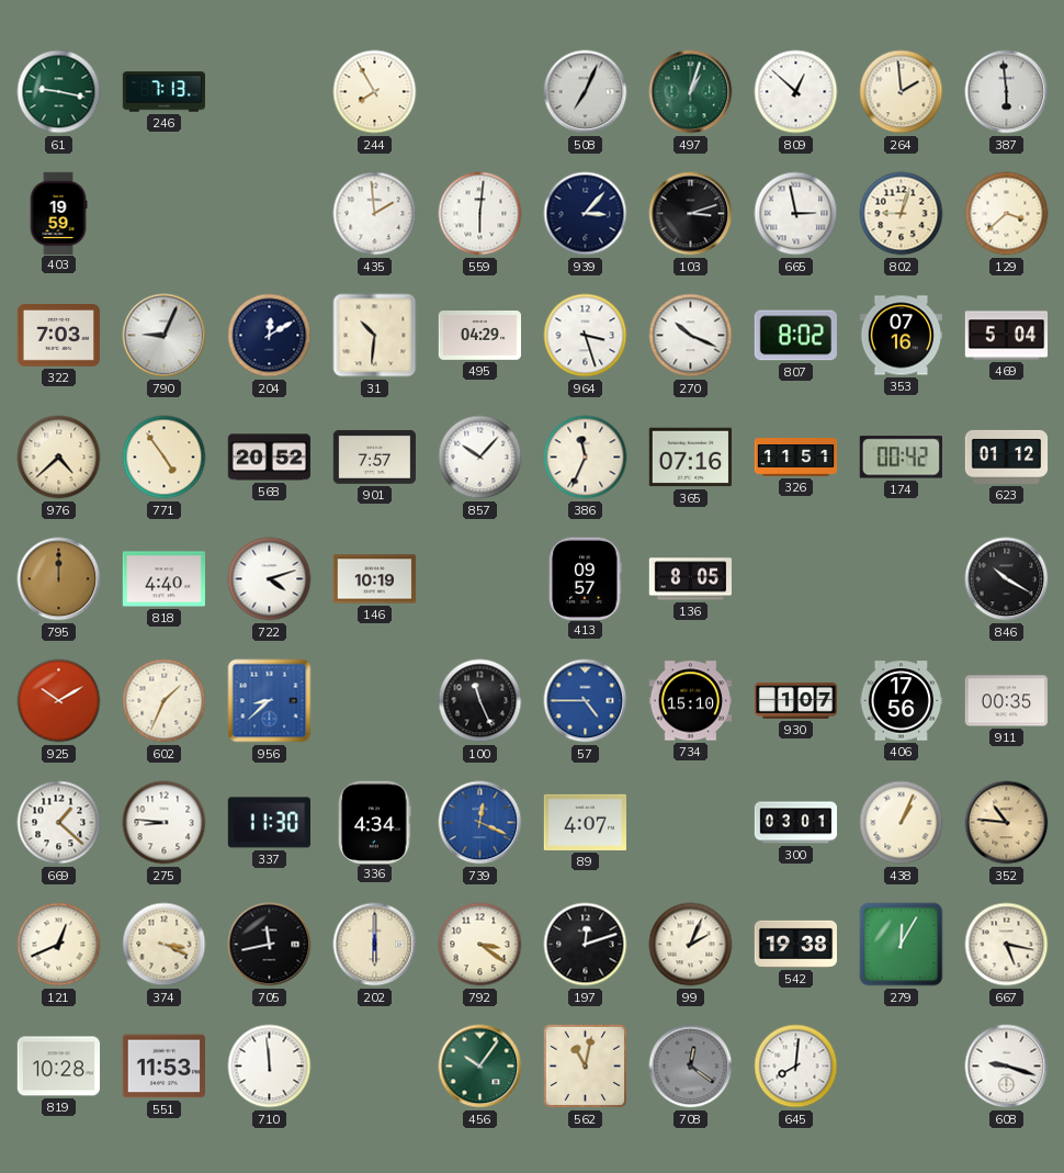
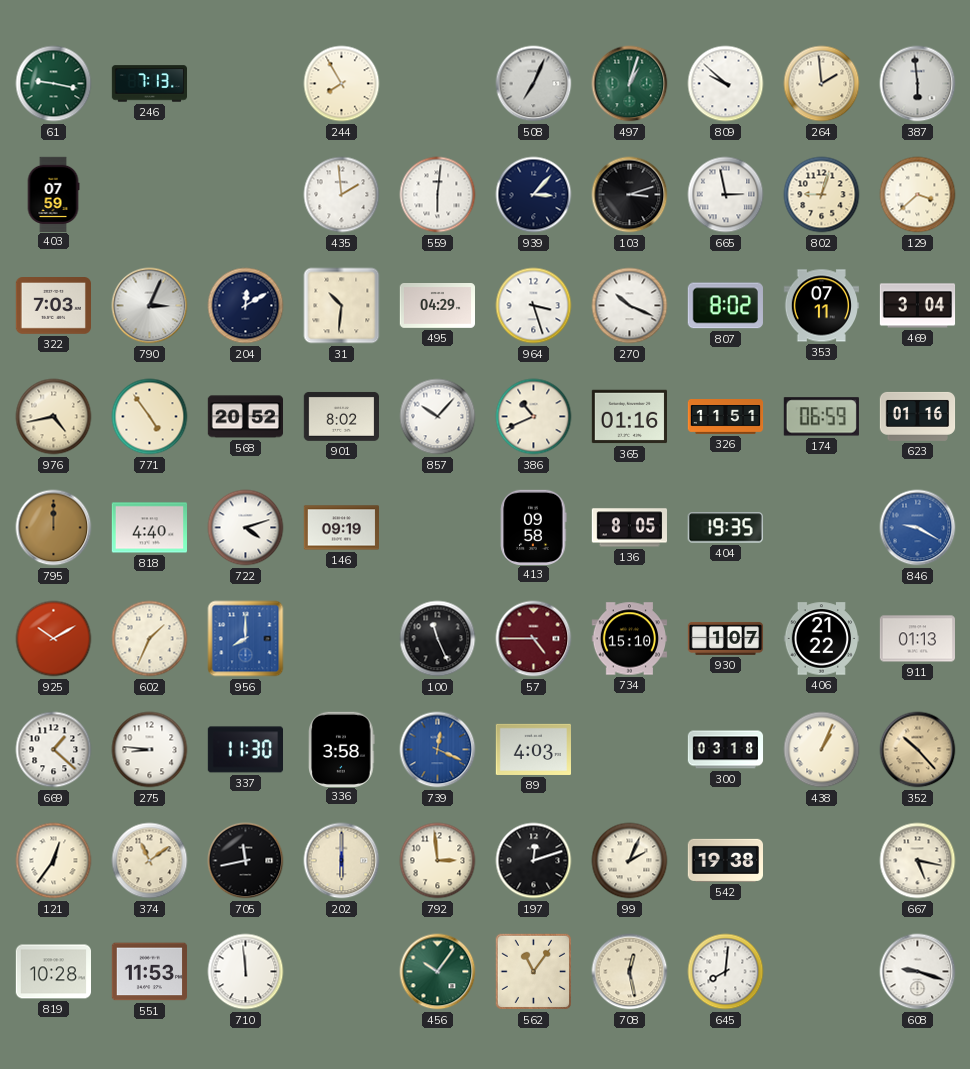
809: 12:52 -> 9:52
403: 19:59 -> 07:59
790: 9:04 -> 3:04
353: 07:16 -> 07:11
469: 5:04 -> 3:04
976: 4:38 -> 4:43
901: 7:57 -> 8:02
386: 11:34 -> 10:41
365: 07:16 -> 01:16
174: 00:42 -> 06:59
623: 01:12 -> 01:16
146: 10:19 -> 09:19
413: 09:57 -> 09:58
404: none -> 19:35
846: 10:20 -> 9:20
846 dial: black -> blue
956: 8:38 -> 8:00
57 dial: blue -> burgundy
406: 17:56 -> 21:22
911: 00:35 -> 01:13
336: 4:34 -> 3:58
89: 4:07 -> 4:03
300: 03:01 -> 03:18
352: 10:46 -> 10:23
121: 12:41 -> 12:36
374: 3:19 -> 11:09
792: 3:21 -> 2:59
279: 12:05 -> none
562: 11:02 -> 11:06
708: 12:21 -> 12:28
708 dial: grey -> cream
